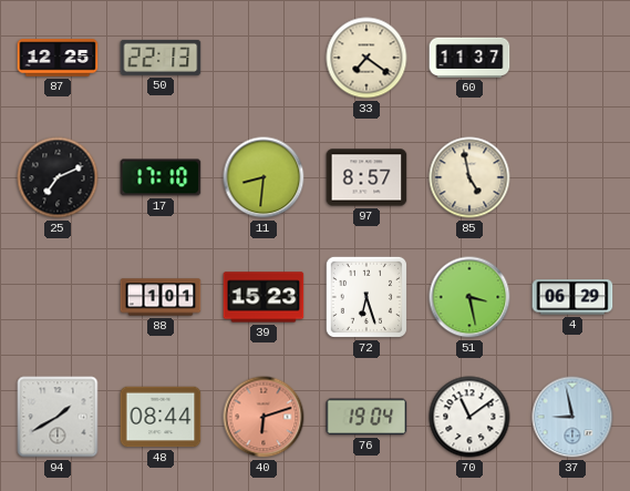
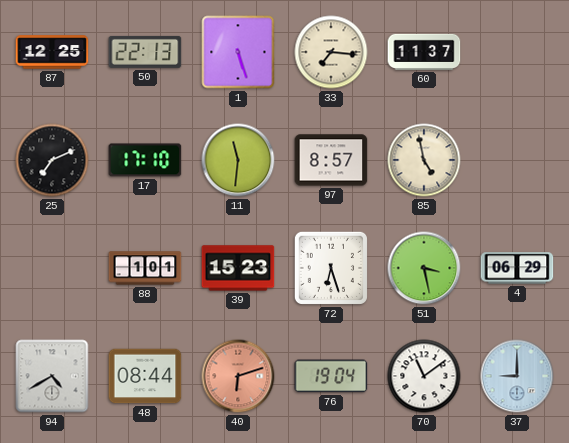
1: none -> 5:27
33: 7:21 -> 7:16
11: 8:31 -> 11:31
94: 1:40 -> 4:40
37: 8:58 -> 9:00
